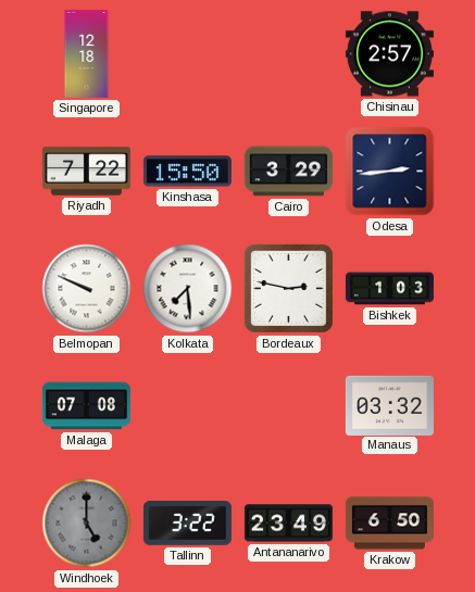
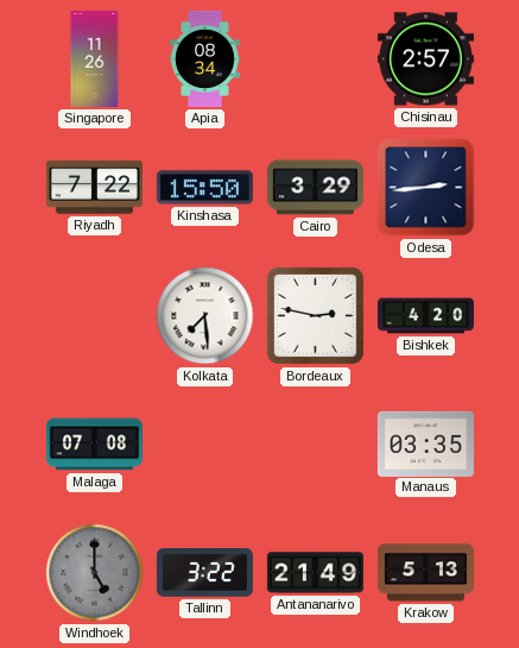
Singapore: 12:18 -> 11:26
Apia: none -> 08:34
Belmopan: 9:49 -> none
Bishkek: 1:03 -> 4:20
Manaus: 03:32 -> 03:35
Antananarivo: 23:49 -> 21:49
Krakow: 6:50 -> 5:13
